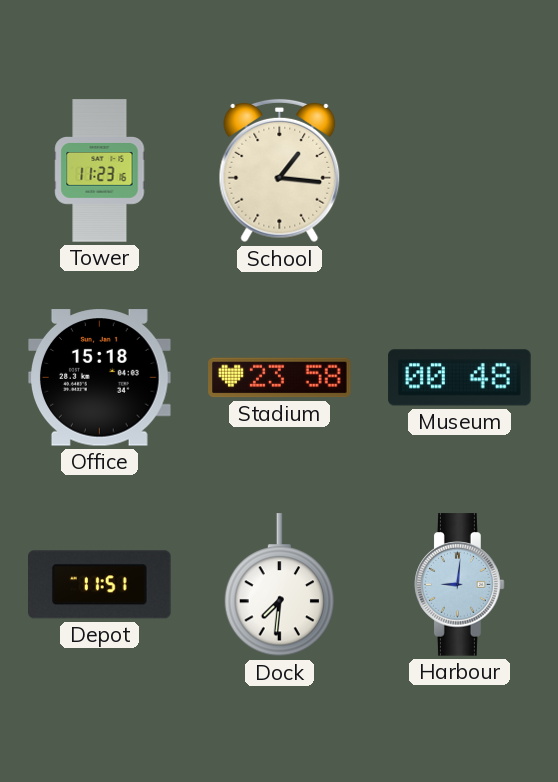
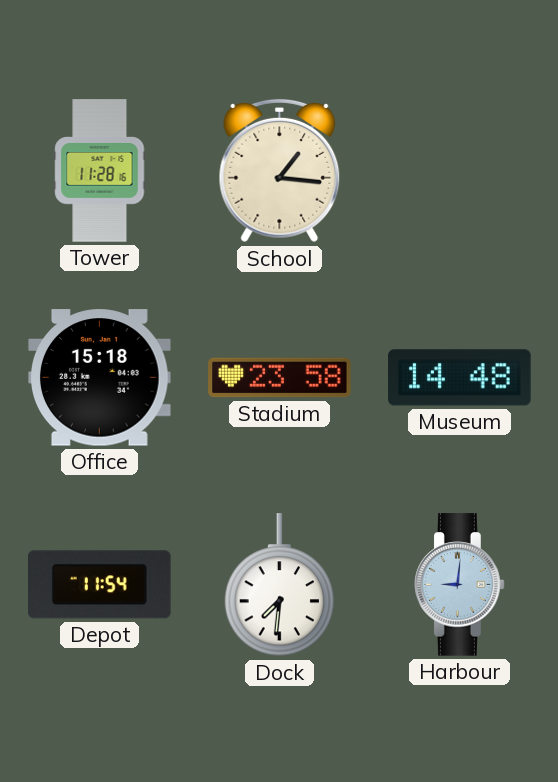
Tower: 11:23 -> 11:28
Museum: 00:48 -> 14:48
Depot: 11:51 -> 11:54
